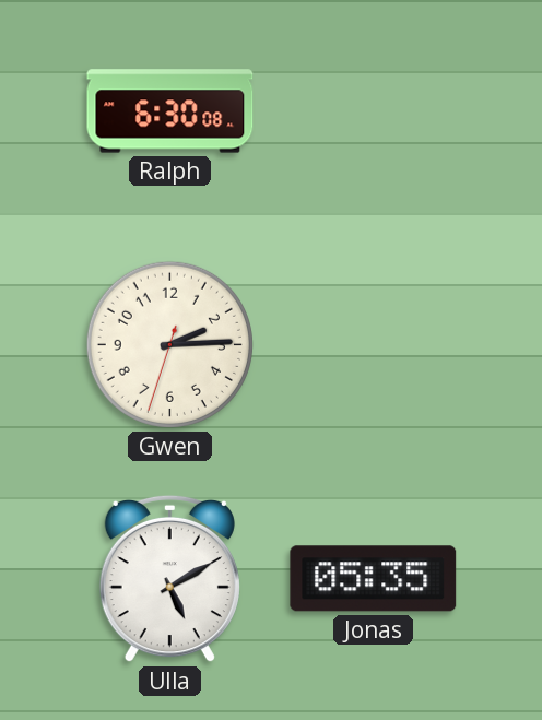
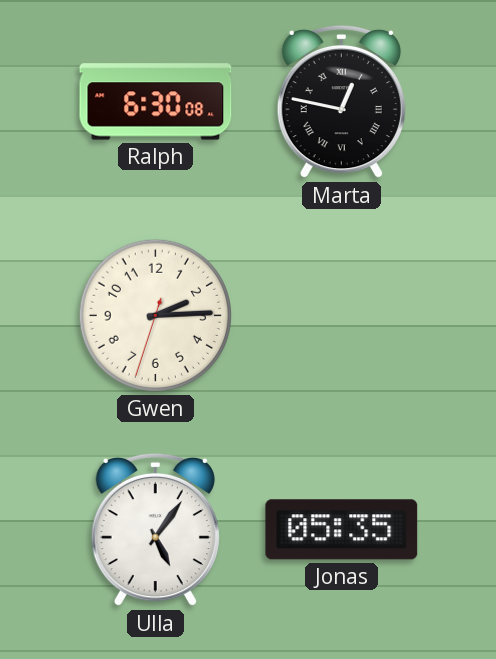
Marta: none -> 12:47
Ulla: 5:10 -> 5:06
